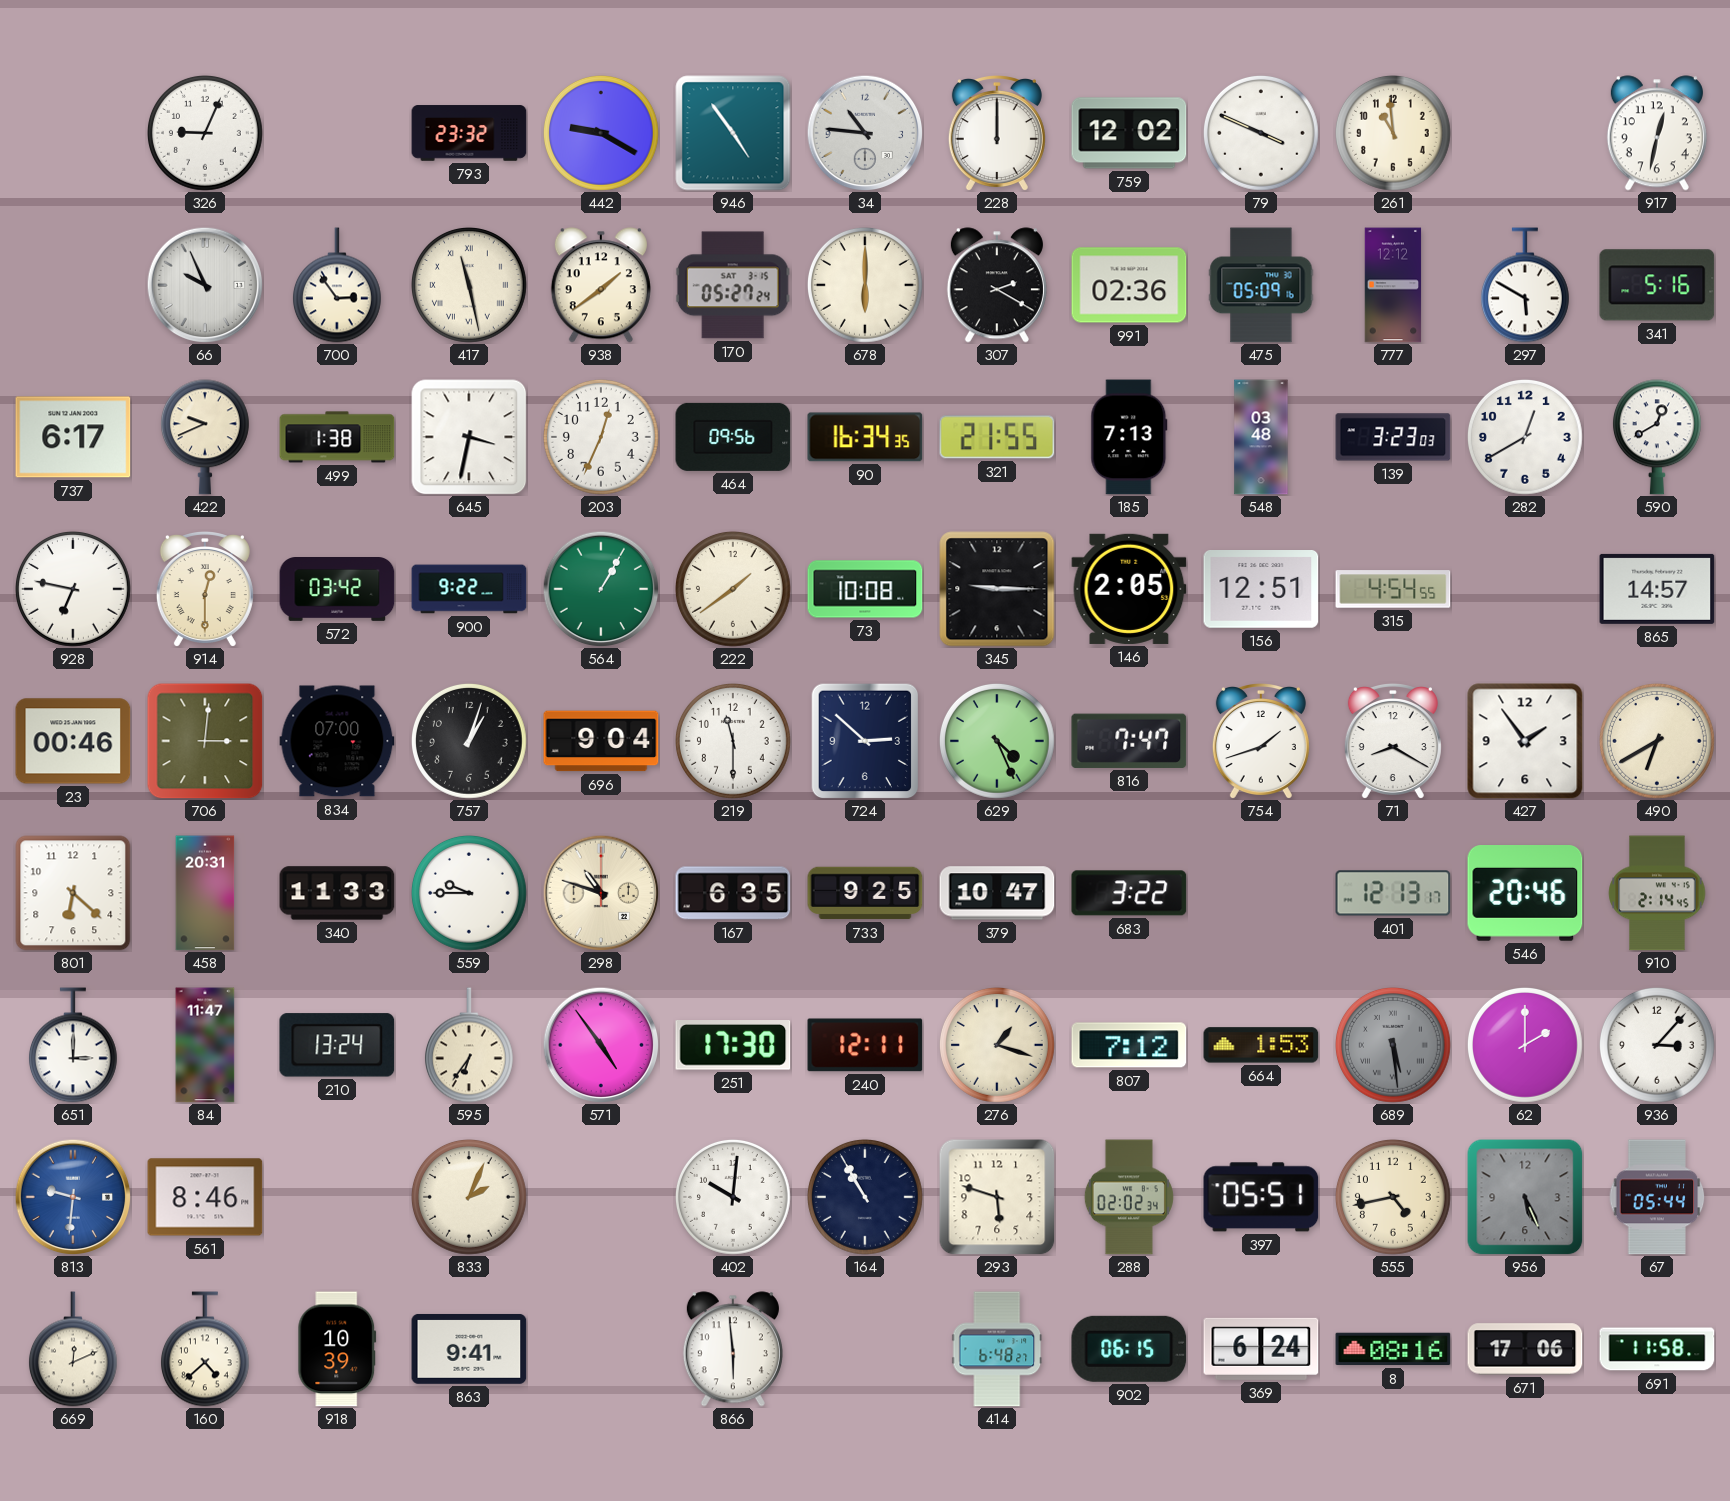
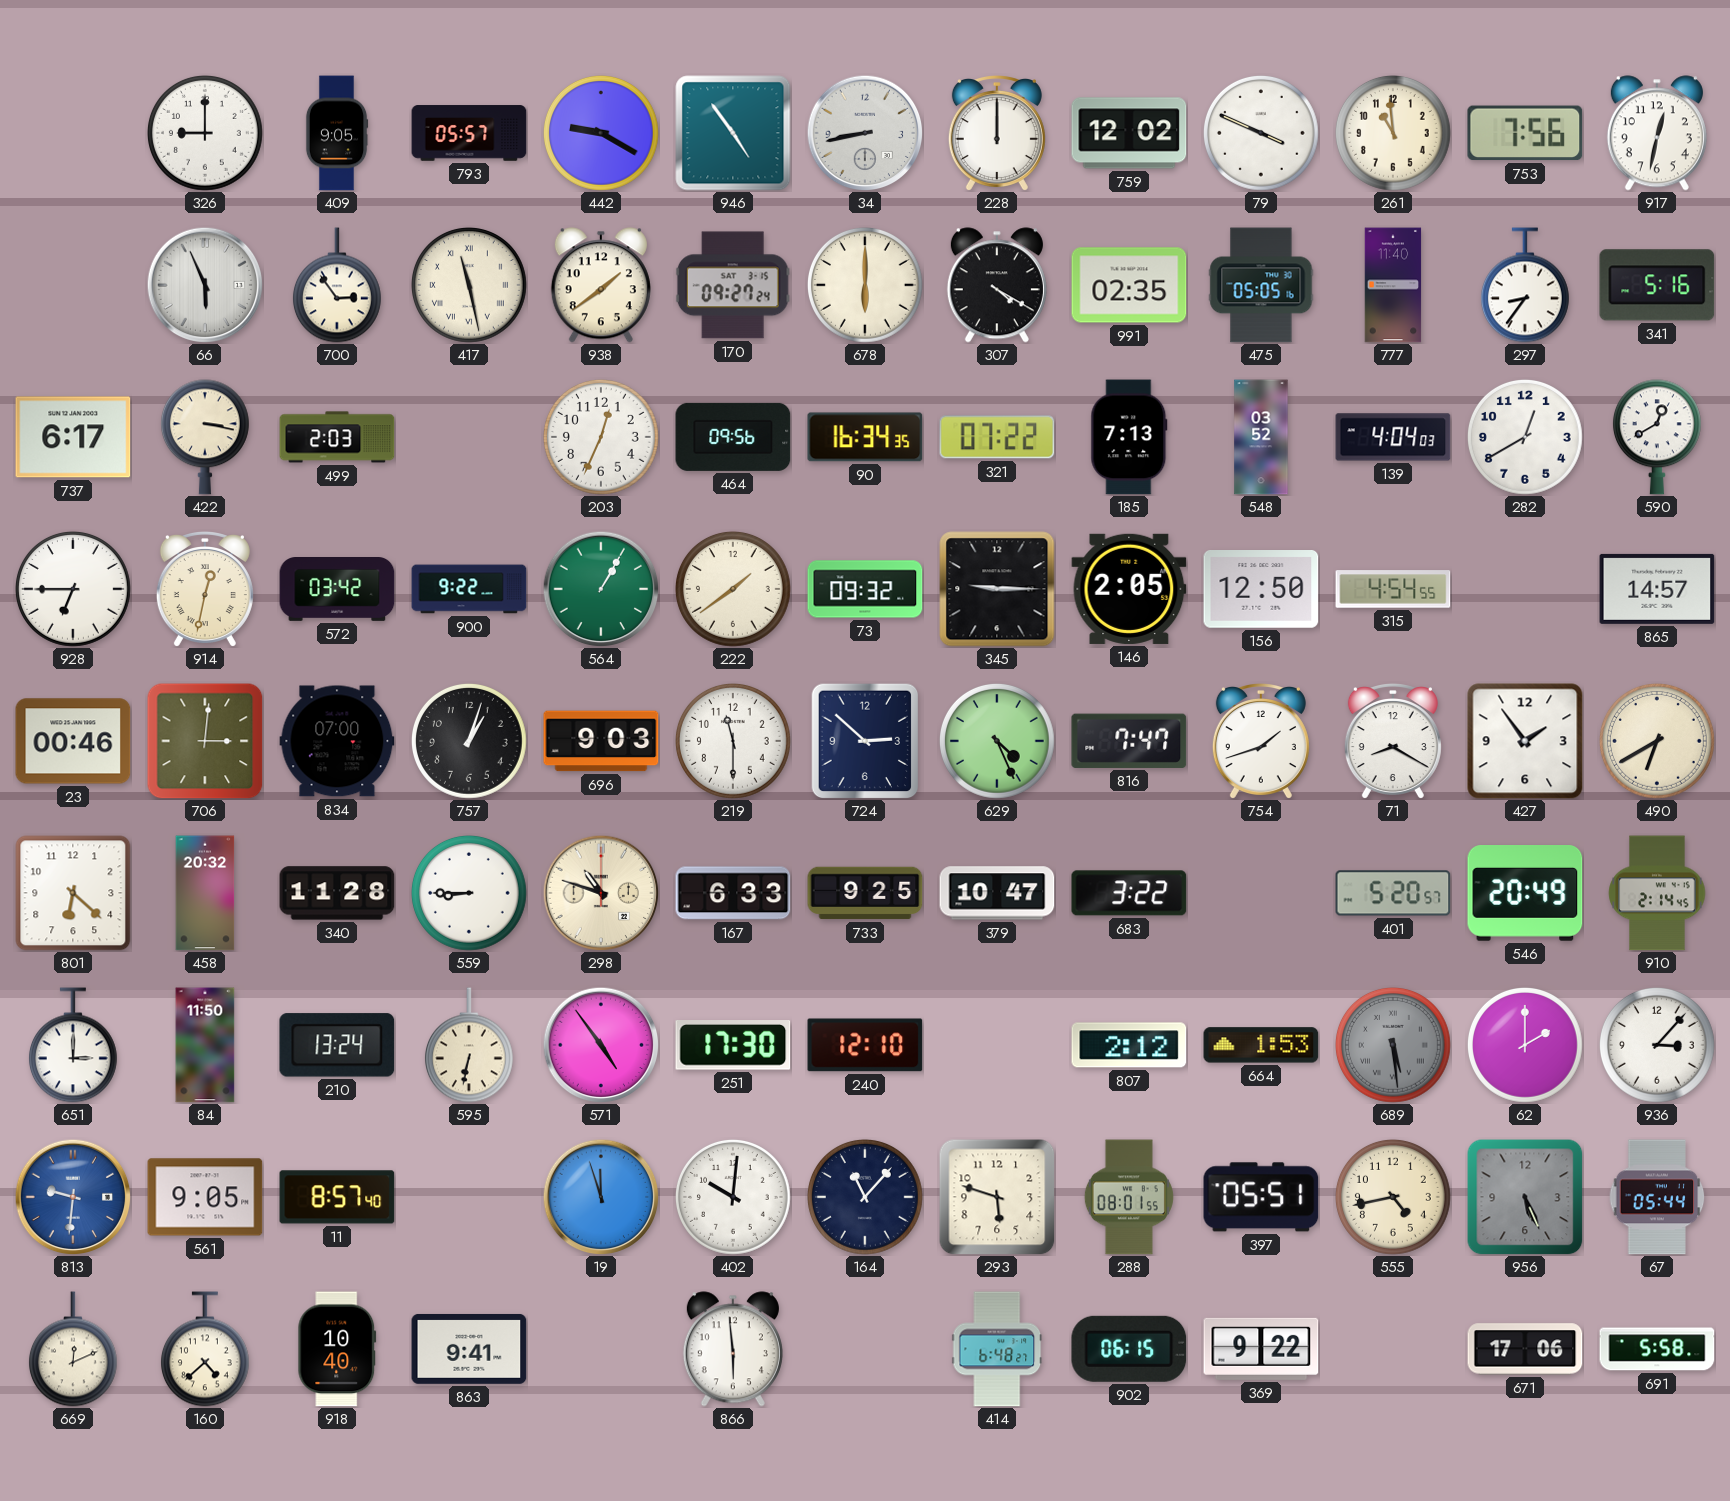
326: 9:04 -> 9:00
409: none -> 9:05
793: 23:32 -> 05:57
34: 10:46 -> 8:43
753: none -> 7:56
66: 9:56 -> 5:56
170: 05:27 -> 09:27
307: 2:20 -> 4:20
991: 02:36 -> 02:35
475: 05:09 -> 05:05
777: 12:12 -> 11:40
297: 5:50 -> 8:36
422: 9:41 -> 3:17
499: 1:38 -> 2:03
645: 3:32 -> none
321: 21:55 -> 07:22
548: 03:48 -> 03:52
139: 3:23 -> 4:04
928: 6:47 -> 6:45
914: 12:30 -> 12:32
73: 10:08 -> 09:32
156: 12:51 -> 12:50
696: 9:04 -> 9:03
458: 20:31 -> 20:32
340: 11:33 -> 11:28
559: 9:45 -> 8:45
167: 6:35 -> 6:33
401: 12:13 -> 5:20
546: 20:46 -> 20:49
84: 11:47 -> 11:50
595: 6:36 -> 6:32
240: 12:11 -> 12:10
276: 1:18 -> none
807: 7:12 -> 2:12
561: 8:46 -> 9:05
11: none -> 8:57
833: 2:04 -> none
19: none -> 11:57
164: 10:55 -> 11:07
288: 02:02 -> 08:01
918: 10:39 -> 10:40
369: 6:24 -> 9:22
8: 08:16 -> none
691: 11:58 -> 5:58
